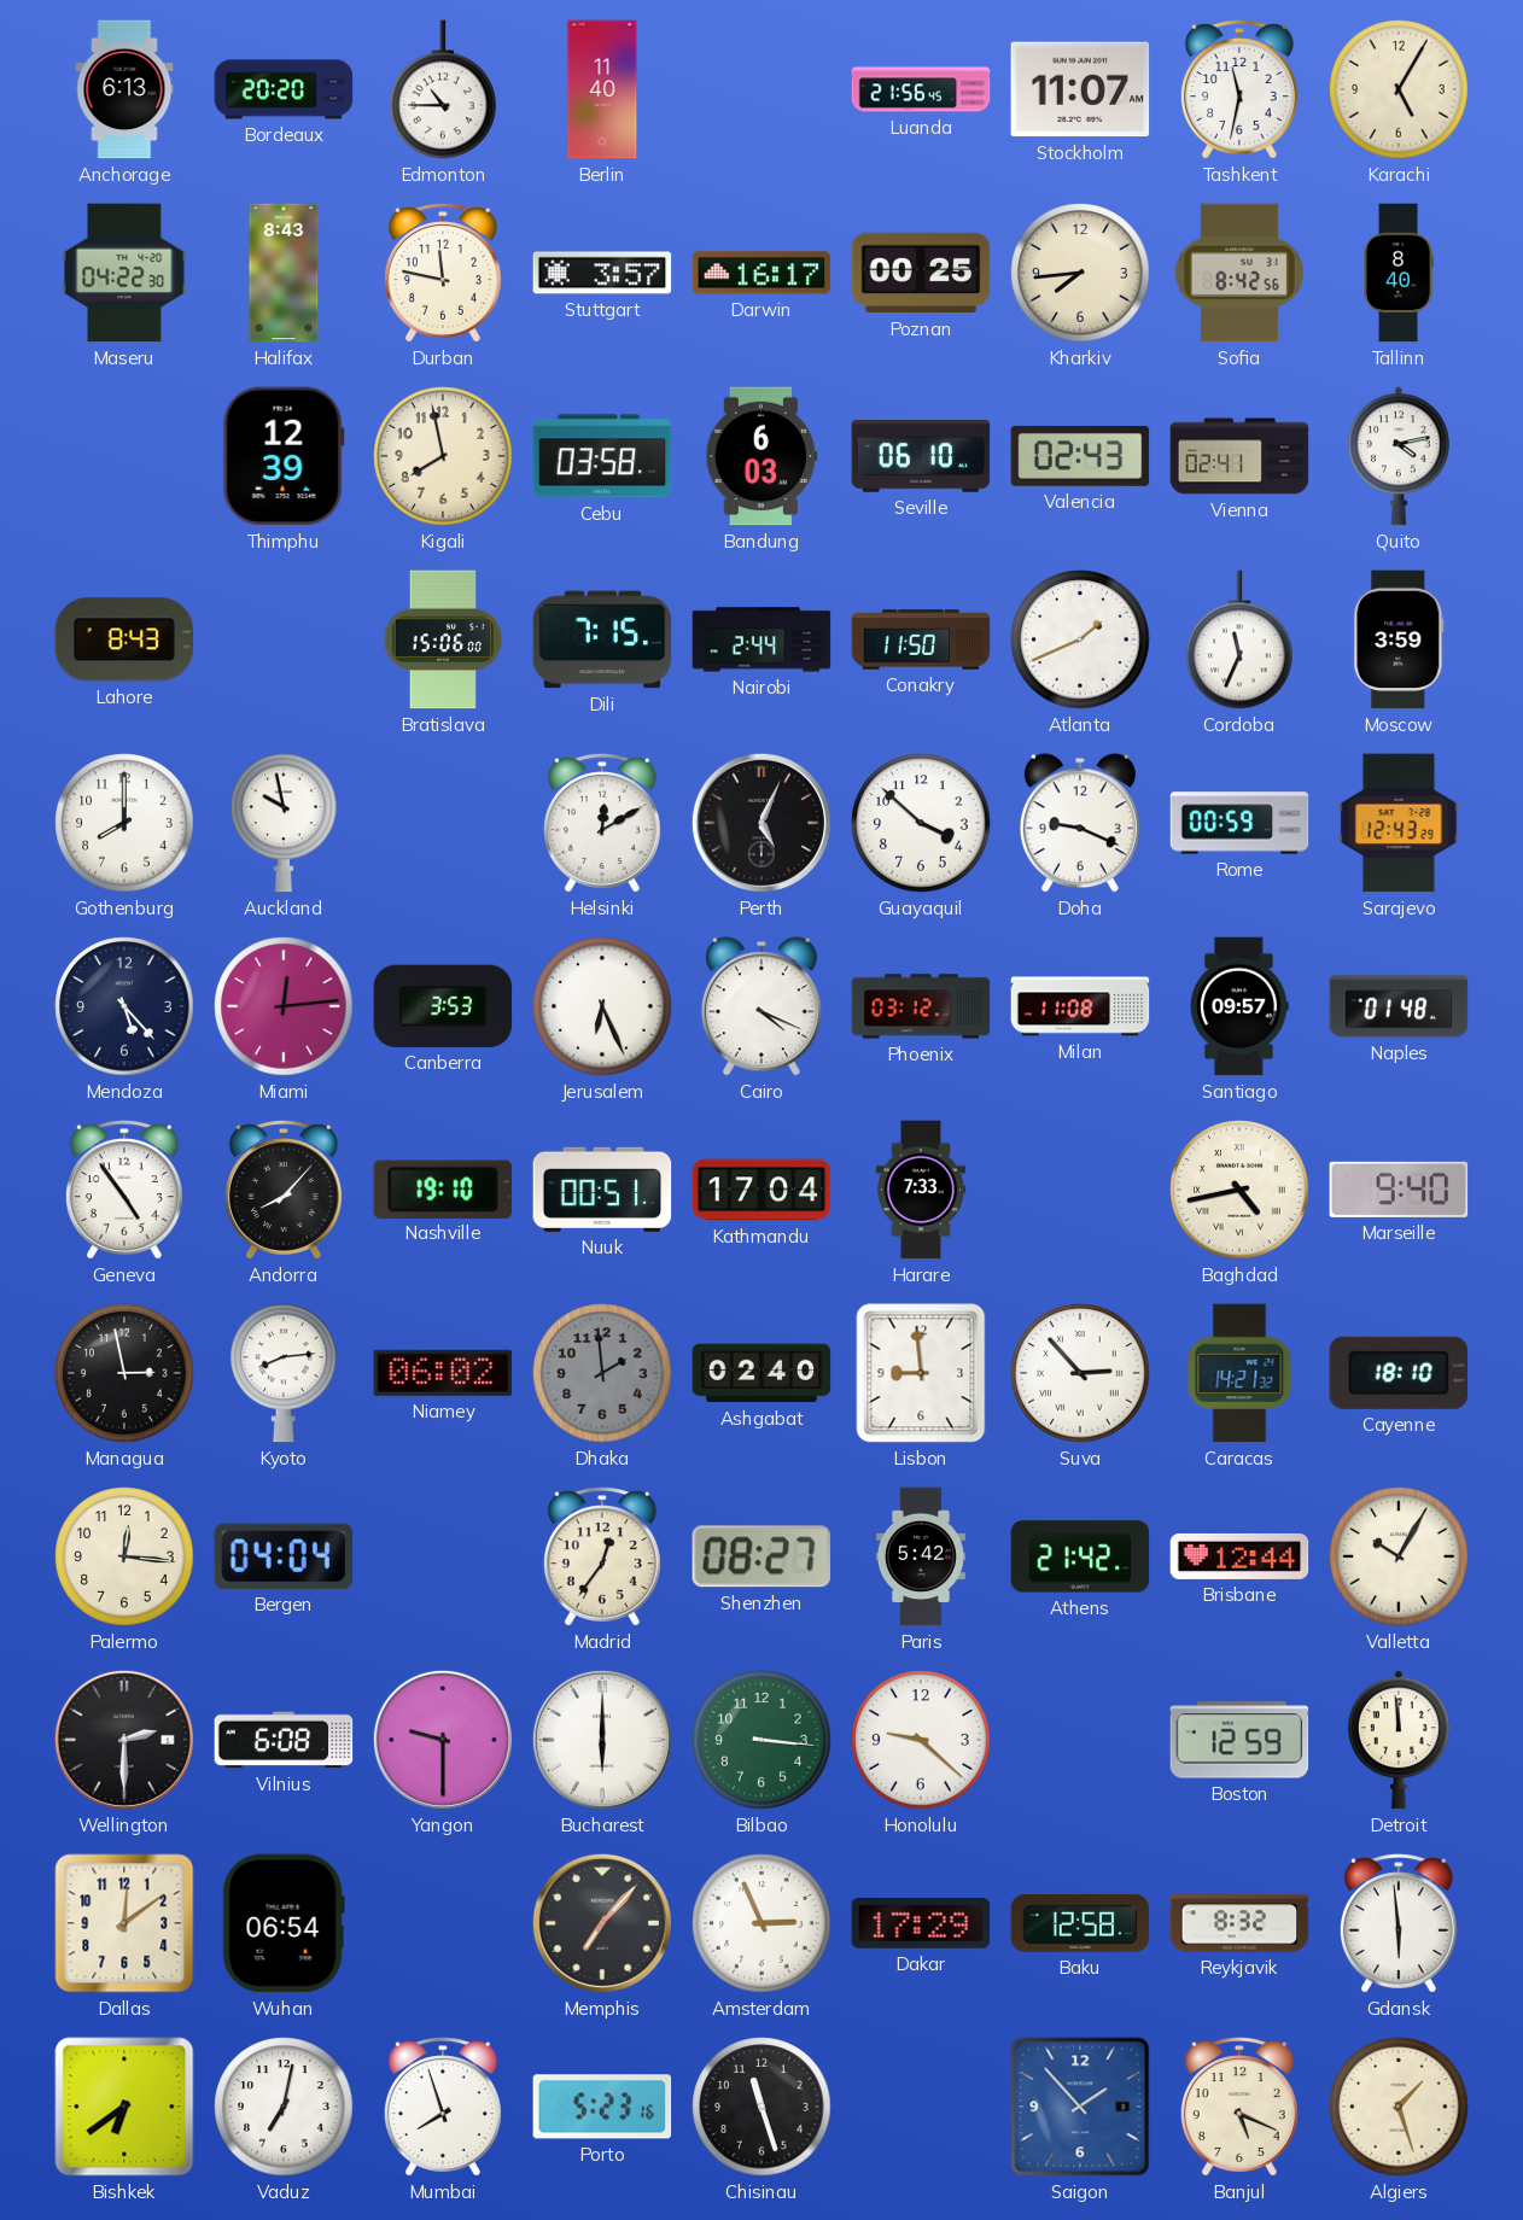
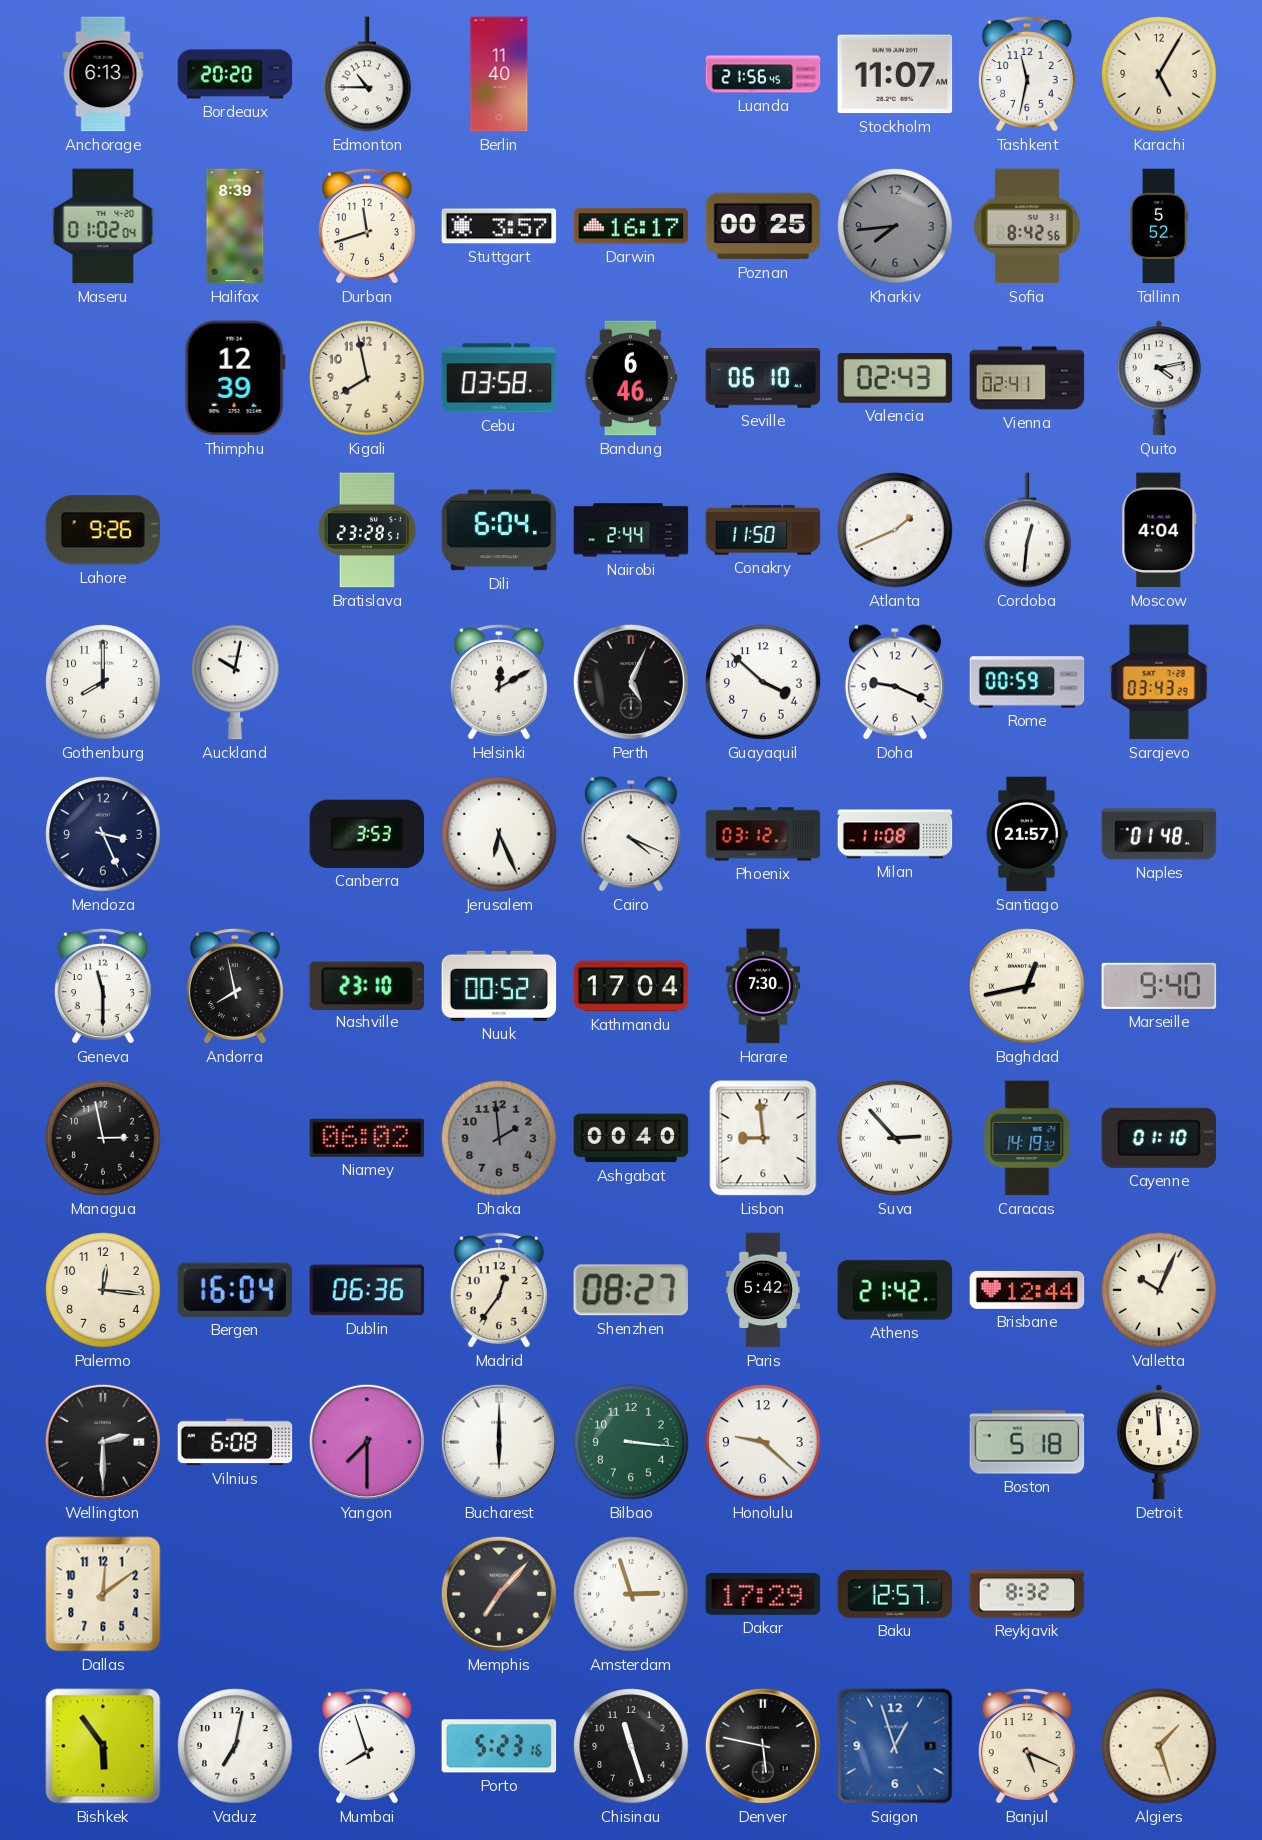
Maseru: 04:22 -> 01:02
Halifax: 8:43 -> 8:39
Durban: 11:47 -> 11:42
Kharkiv dial: cream -> grey
Tallinn: 8:40 -> 5:52
Bandung: 6:03 -> 6:46
Lahore: 8:43 -> 9:26
Bratislava: 15:06 -> 23:28
Dili: 7:15 -> 6:04
Cordoba: 11:34 -> 12:31
Moscow: 3:59 -> 4:04
Auckland: 9:58 -> 10:02
Sarajevo: 12:43 -> 03:43
Mendoza: 5:23 -> 3:26
Miami: 12:14 -> none
Santiago: 09:57 -> 21:57
Geneva: 4:54 -> 11:30
Andorra: 8:07 -> 7:58
Nashville: 19:10 -> 23:10
Nuuk: 00:51 -> 00:52
Harare: 7:33 -> 7:30
Baghdad: 4:43 -> 12:43
Kyoto: 8:14 -> none
Ashgabat: 02:40 -> 00:40
Caracas: 14:21 -> 14:19
Cayenne: 18:10 -> 01:10
Bergen: 04:04 -> 16:04
Dublin: none -> 06:36
Valletta: 10:05 -> 10:04
Yangon: 9:30 -> 7:30
Boston: 12:59 -> 5:18
Wuhan: 06:54 -> none
Amsterdam: 2:56 -> 2:57
Baku: 12:58 -> 12:57
Gdansk: 5:59 -> none
Bishkek: 6:39 -> 5:54
Denver: none -> 5:47
Saigon: 1:53 -> 12:57
